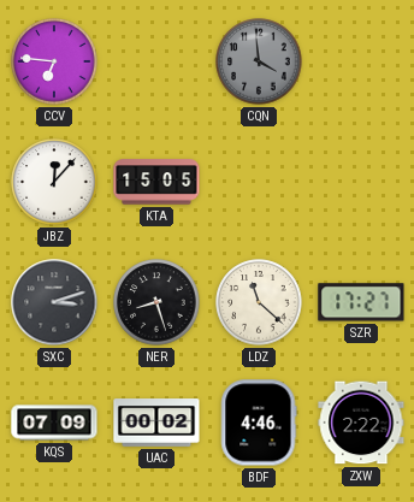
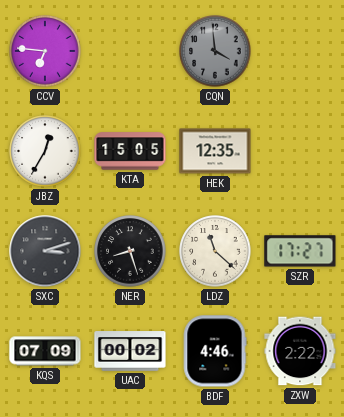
JBZ: 12:07 -> 12:35
HEK: none -> 12:35
